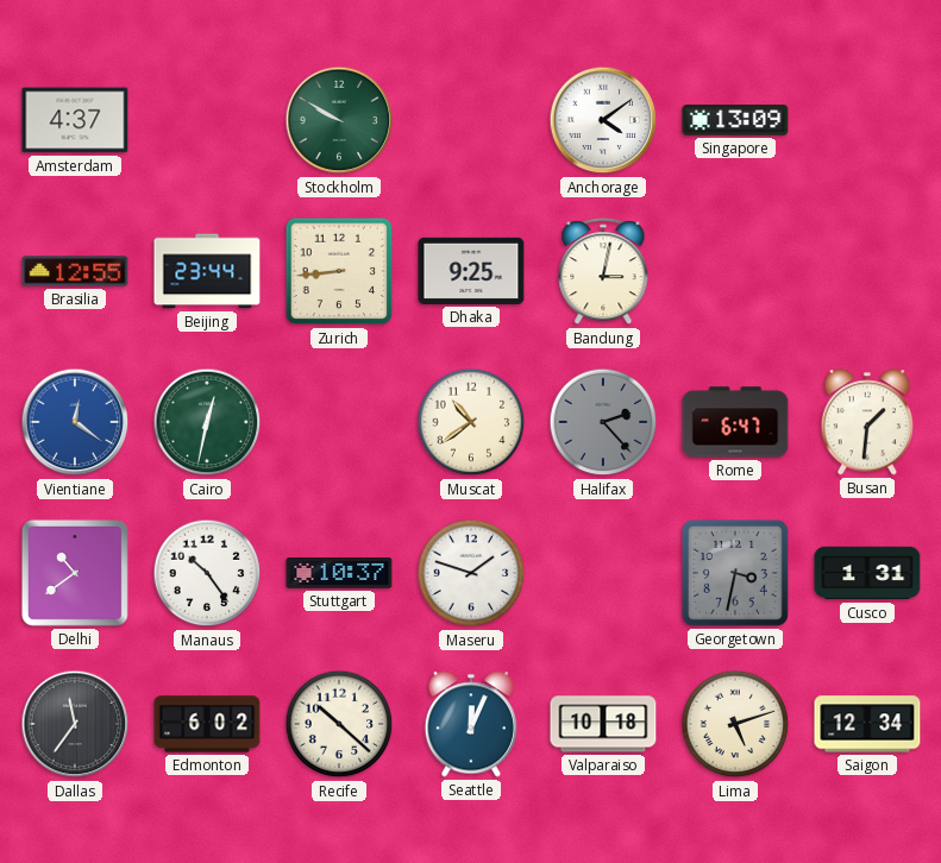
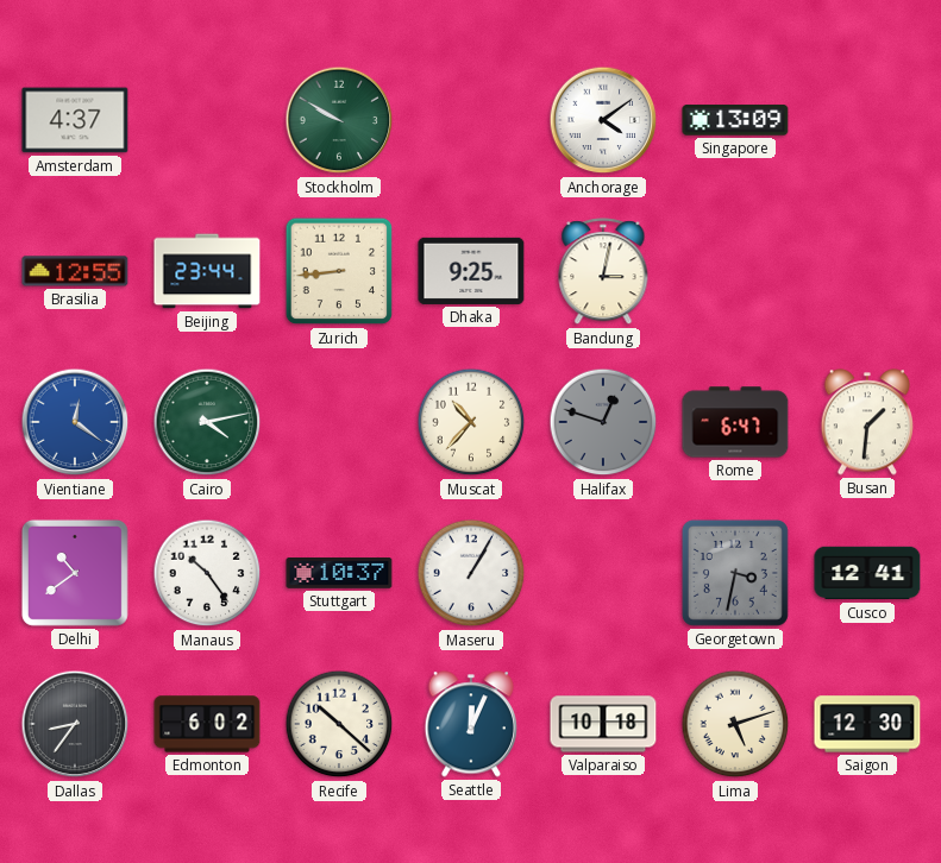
Cairo: 12:32 -> 4:13
Muscat: 10:39 -> 10:37
Halifax: 2:23 -> 12:48
Maseru: 1:48 -> 1:05
Cusco: 1:31 -> 12:41
Dallas: 11:36 -> 8:36
Saigon: 12:34 -> 12:30
